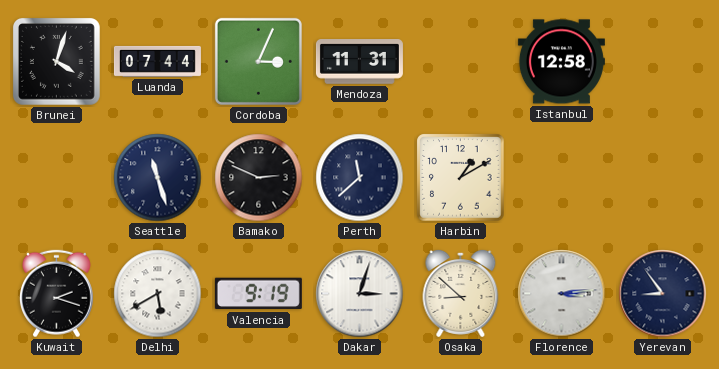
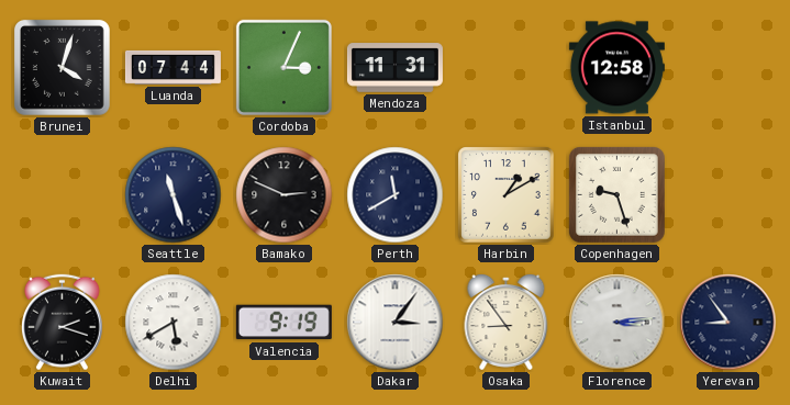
Perth: 11:38 -> 11:40
Copenhagen: none -> 9:27
Dakar: 3:03 -> 3:06
Osaka: 8:52 -> 8:54
